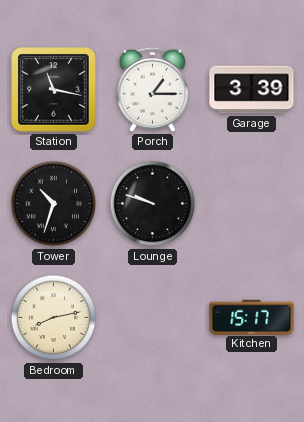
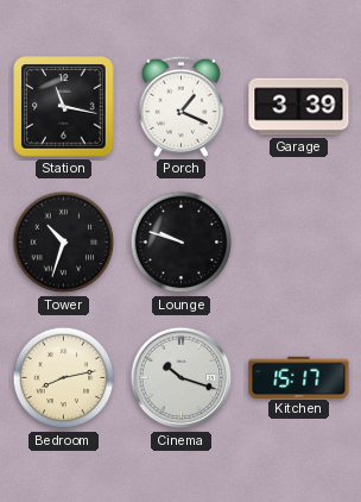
Porch: 1:15 -> 1:19
Cinema: none -> 10:18
